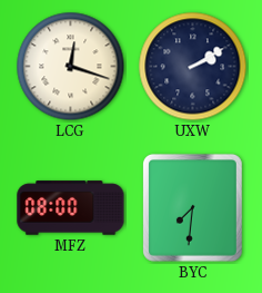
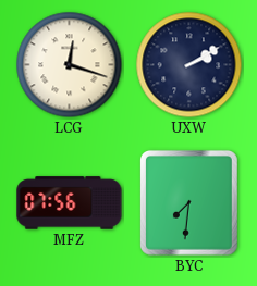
MFZ: 08:00 -> 07:56
